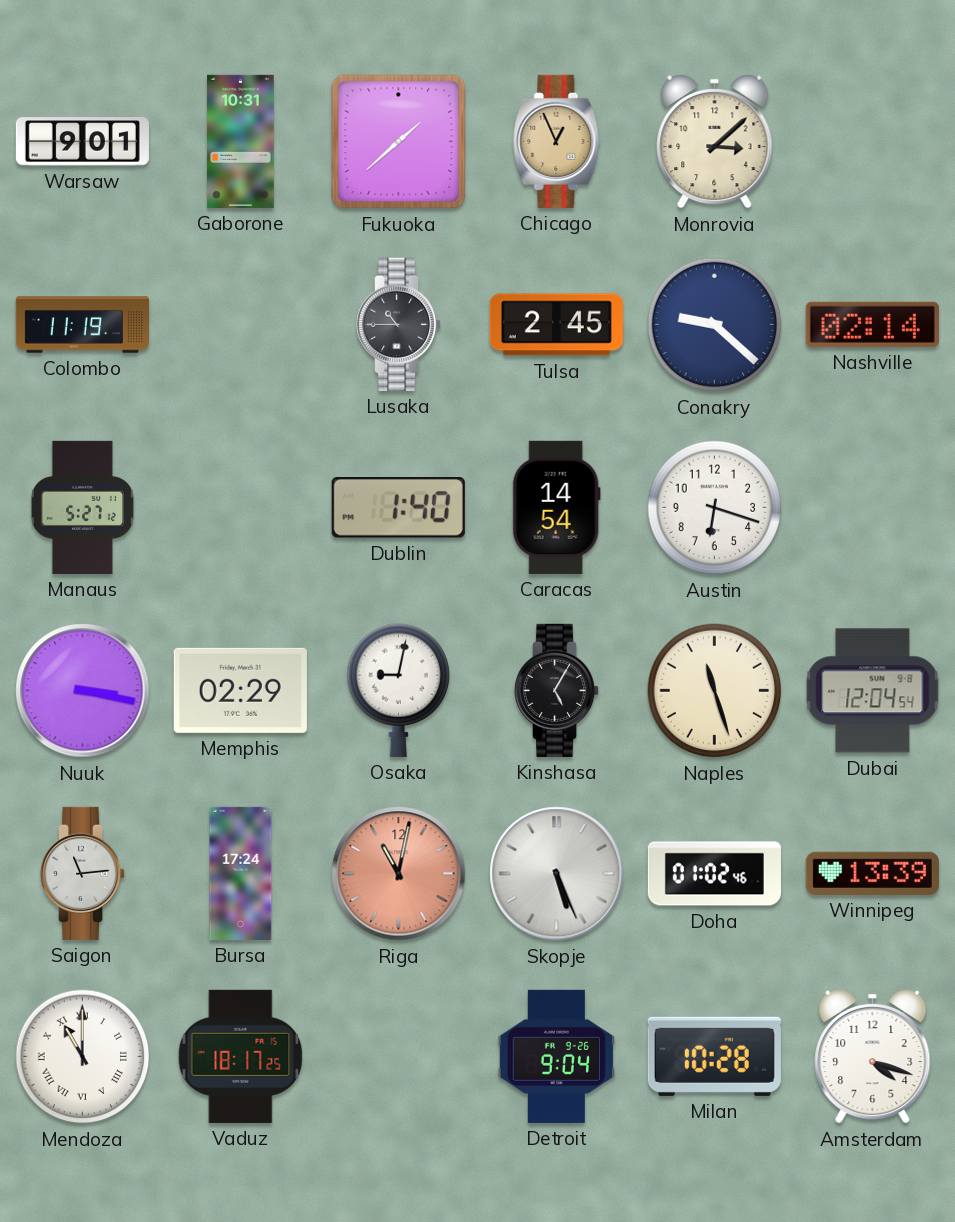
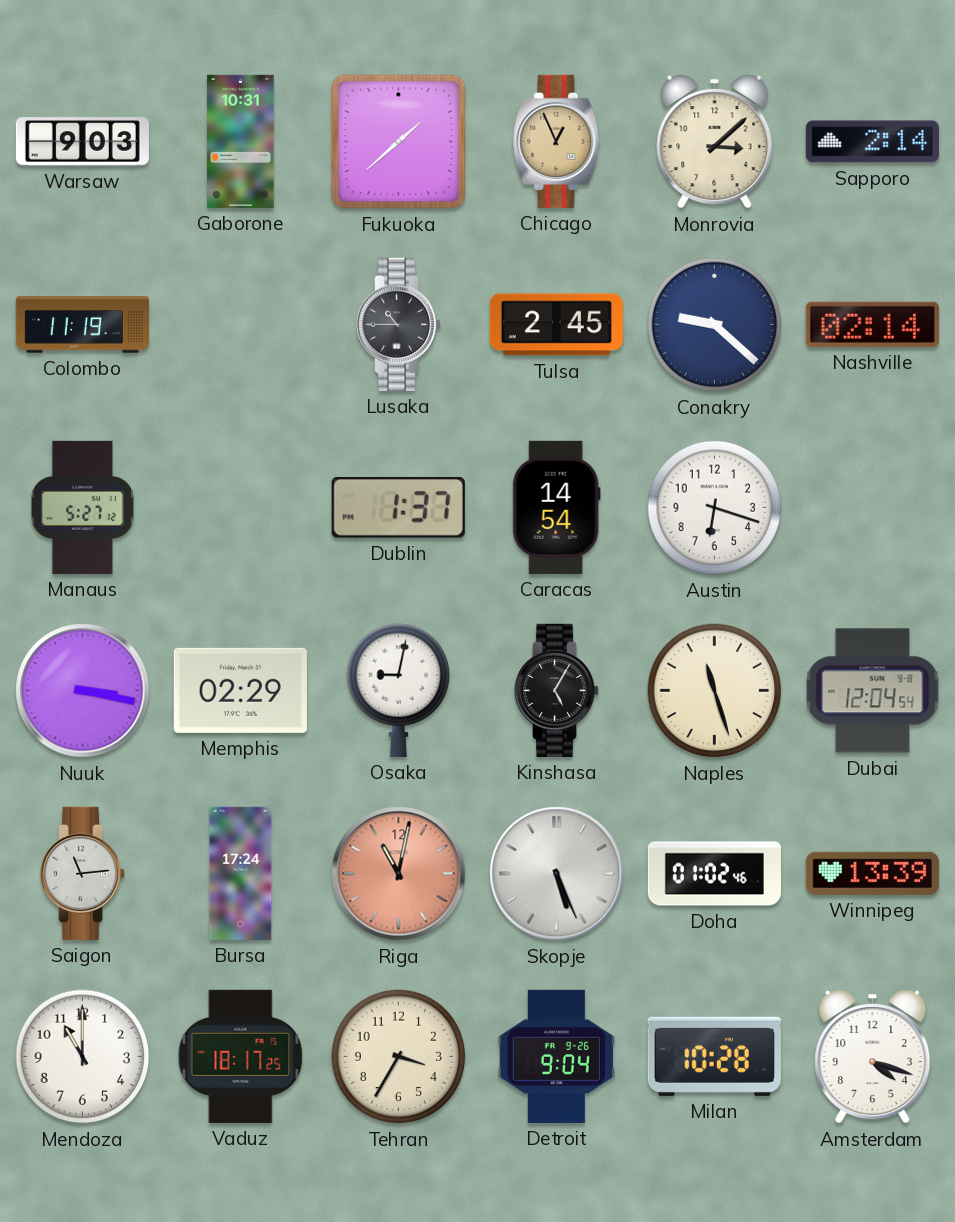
Warsaw: 9:01 -> 9:03
Sapporo: none -> 2:14
Dublin: 1:40 -> 1:37
Mendoza numerals: Roman -> Arabic
Tehran: none -> 3:35
